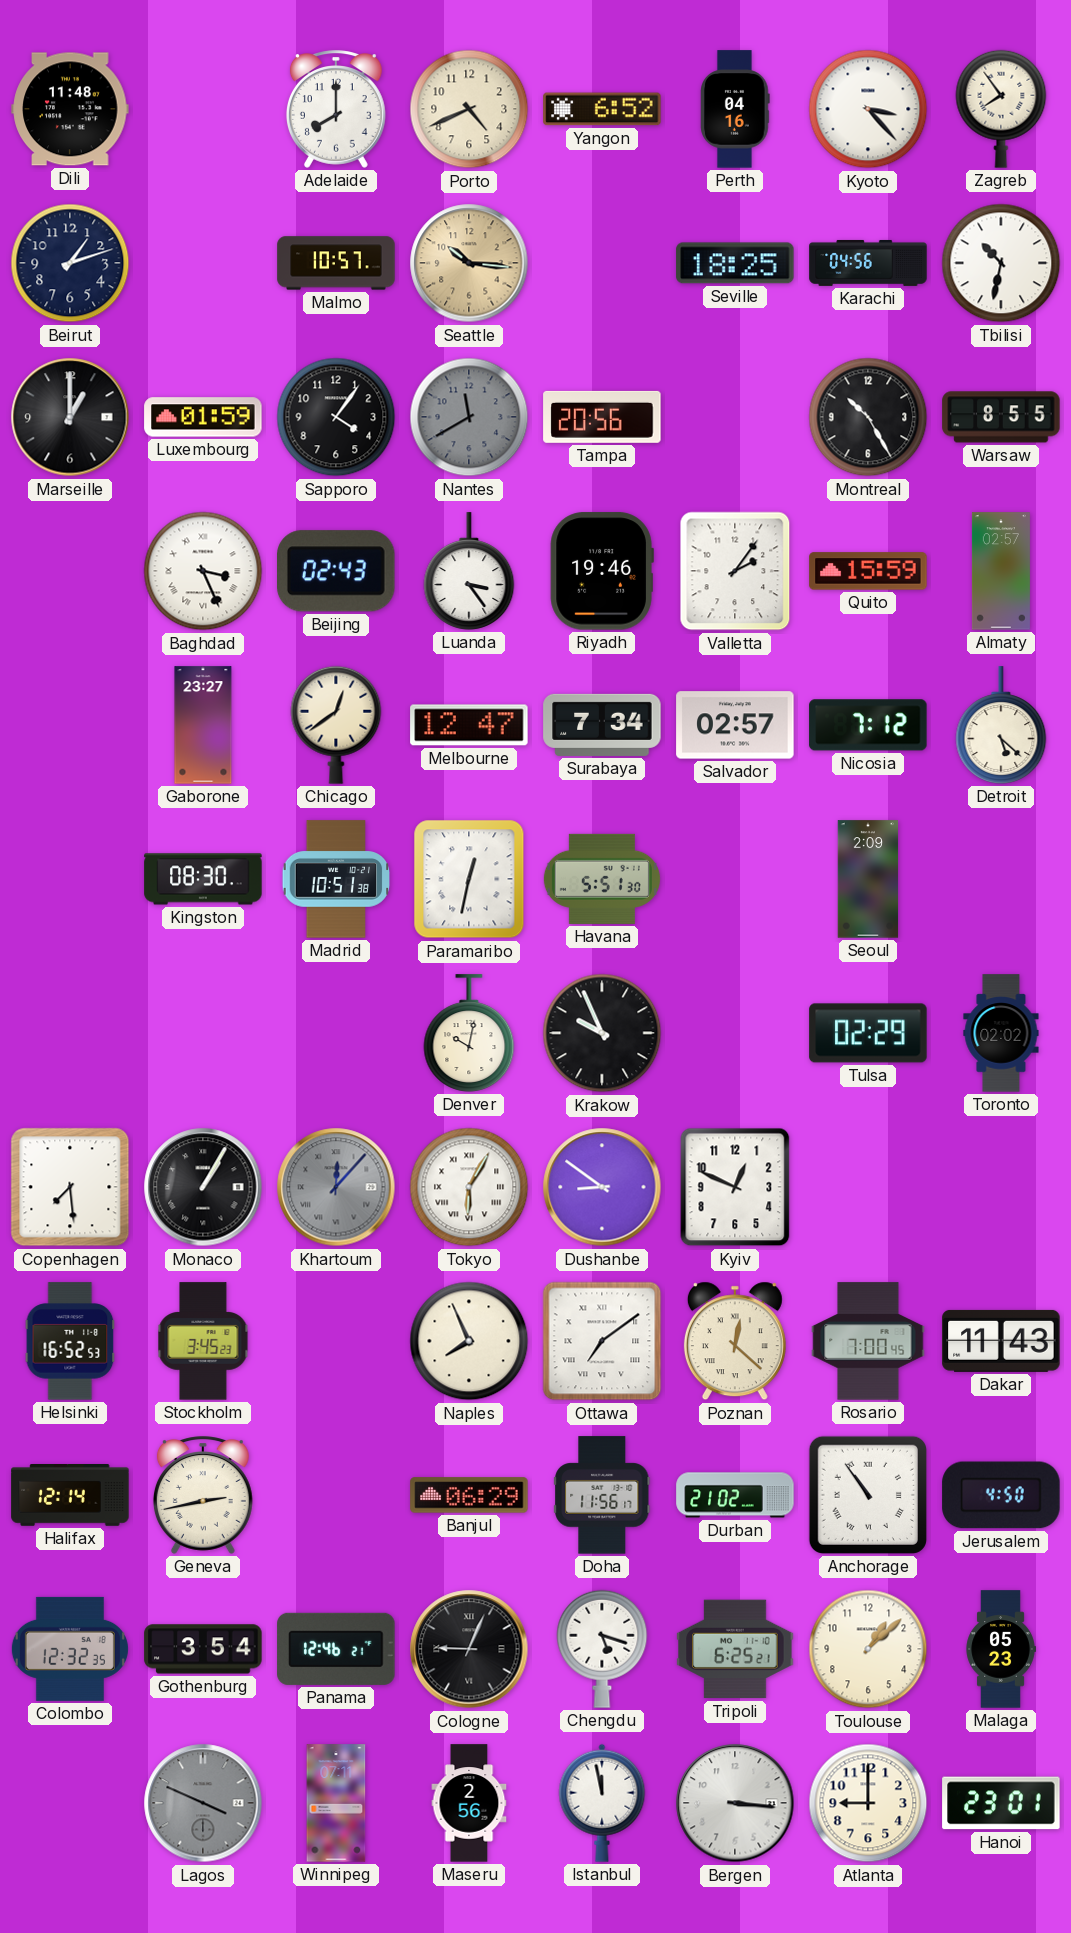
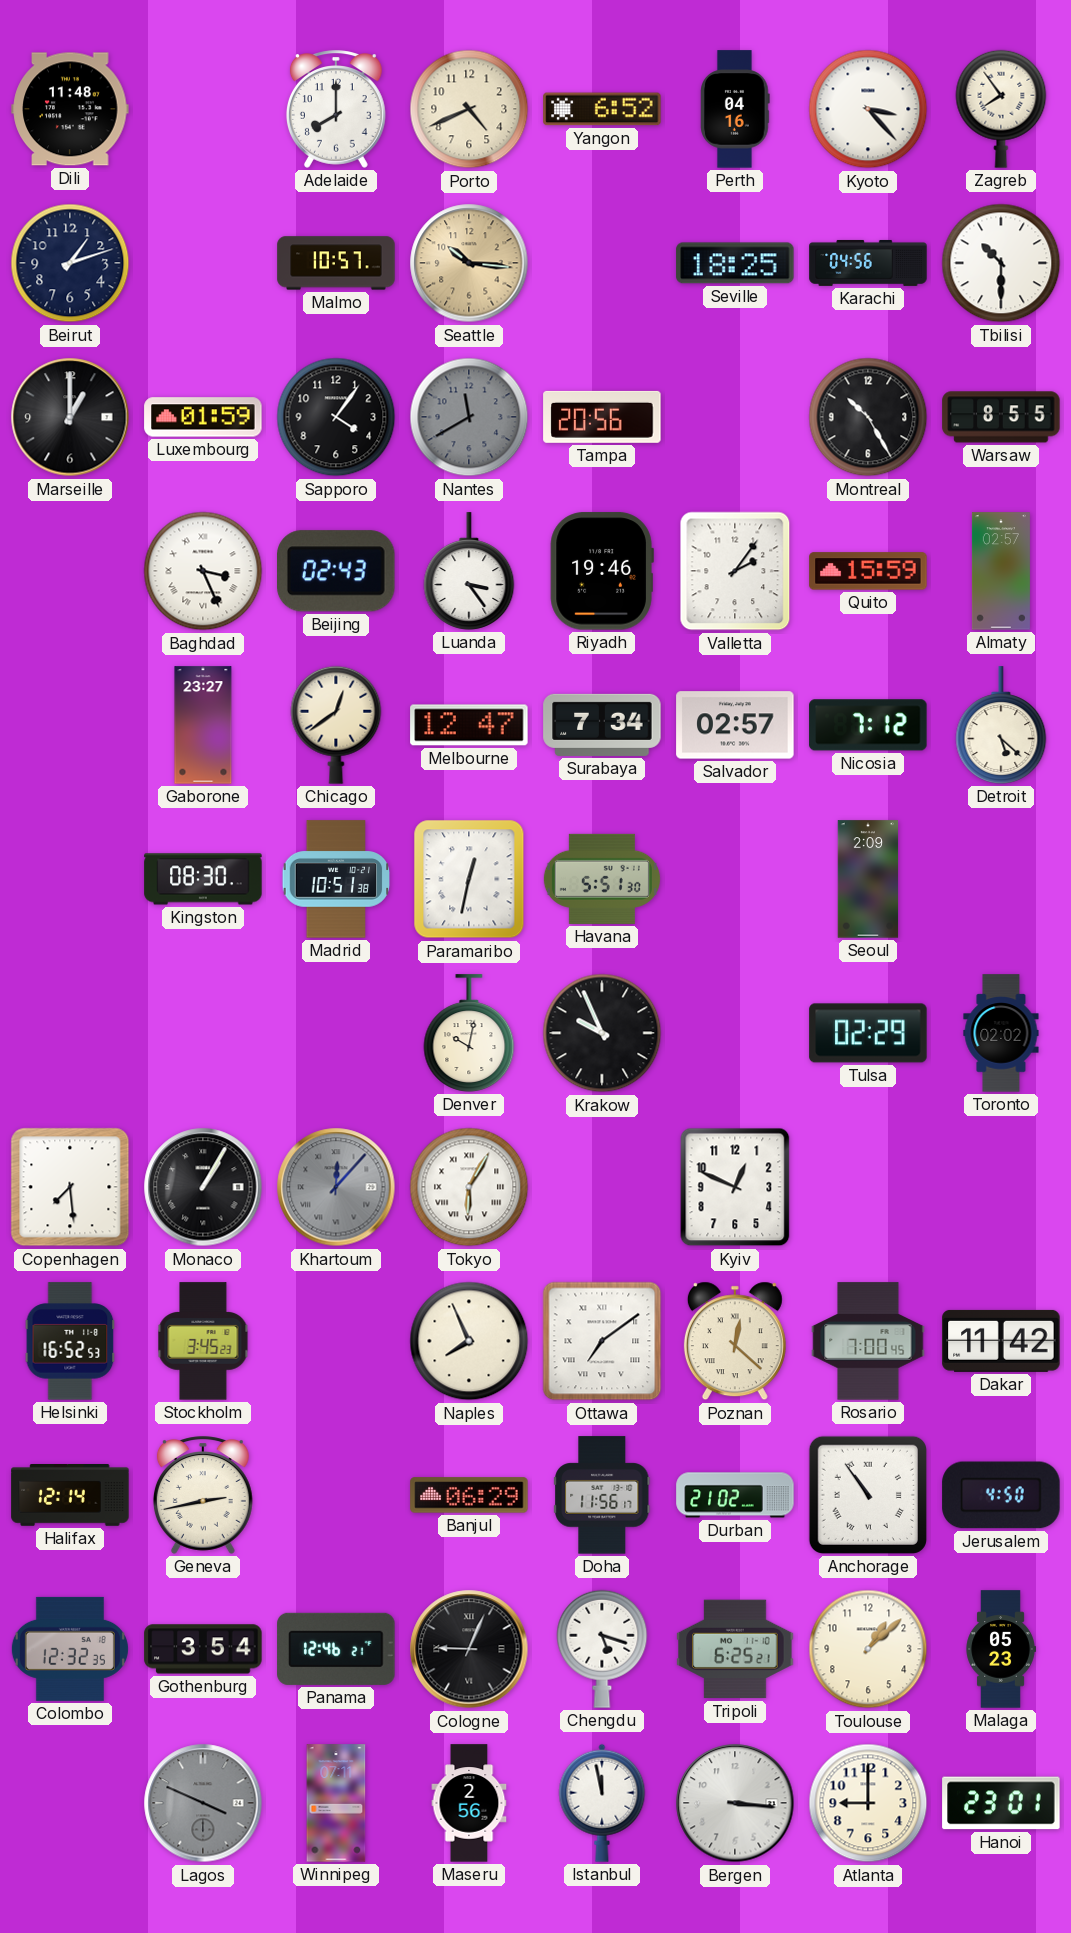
Tbilisi: 10:32 -> 10:30
Dushanbe: 8:51 -> none
Dakar: 11:43 -> 11:42
